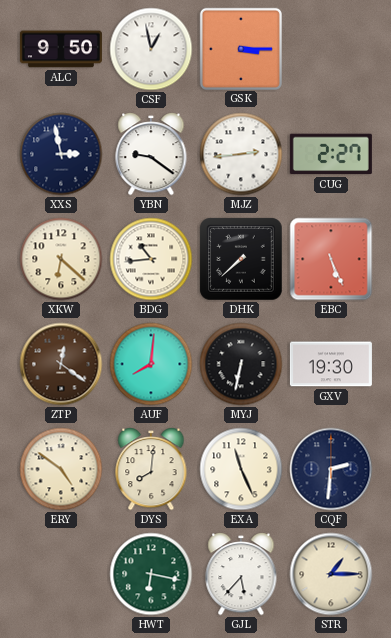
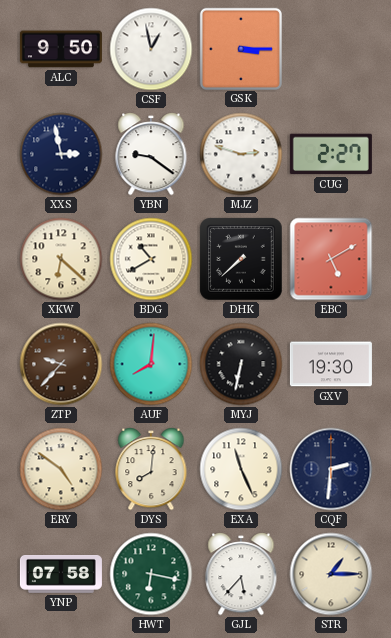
MJZ: 2:44 -> 2:48
BDG: 10:44 -> 10:40
EBC: 5:26 -> 5:10
ZTP: 12:21 -> 9:37
YNP: none -> 07:58
